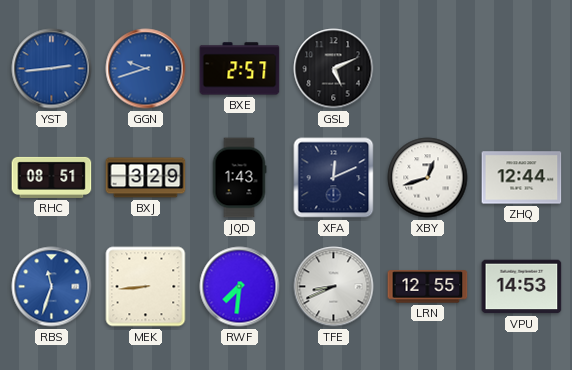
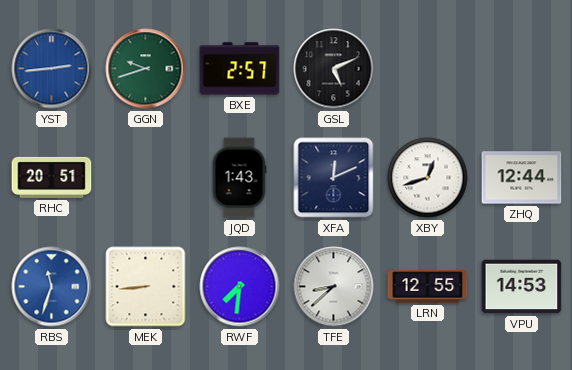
GGN dial: blue -> green
RHC: 08:51 -> 20:51
BXJ: 3:29 -> none
TFE: 8:41 -> 8:38
